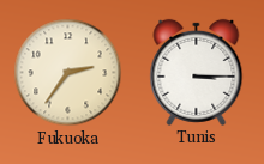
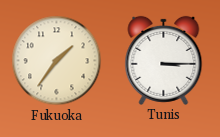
Fukuoka: 2:36 -> 1:36
